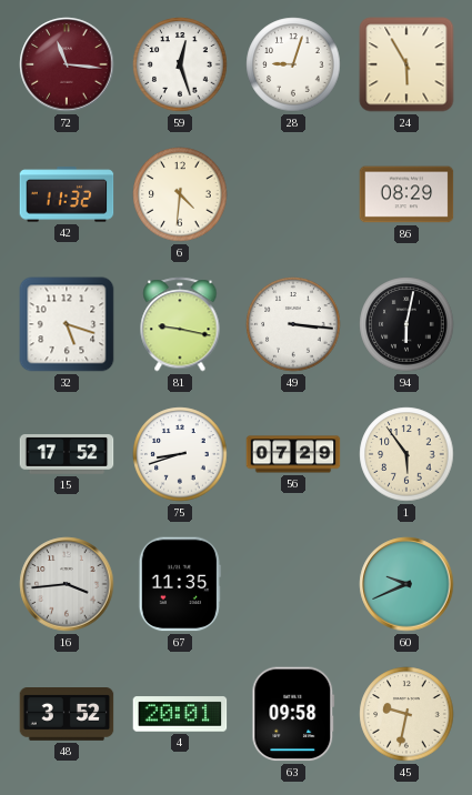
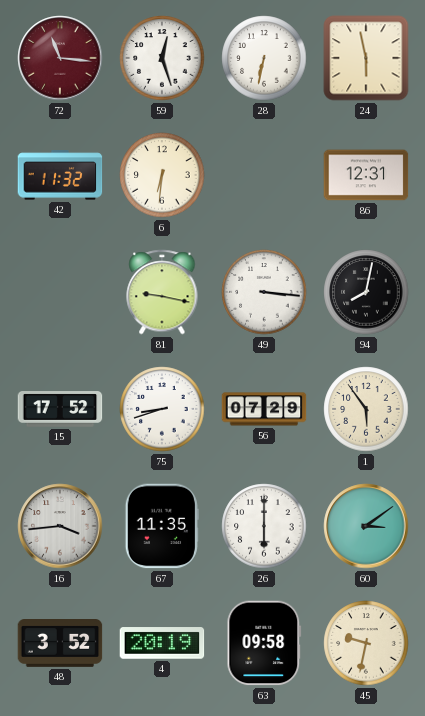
28: 9:03 -> 6:32
24: 5:55 -> 5:58
6: 4:31 -> 6:31
86: 08:29 -> 12:31
32: 5:18 -> none
94: 6:02 -> 8:02
26: none -> 6:00
60: 9:41 -> 3:09
4: 20:01 -> 20:19
